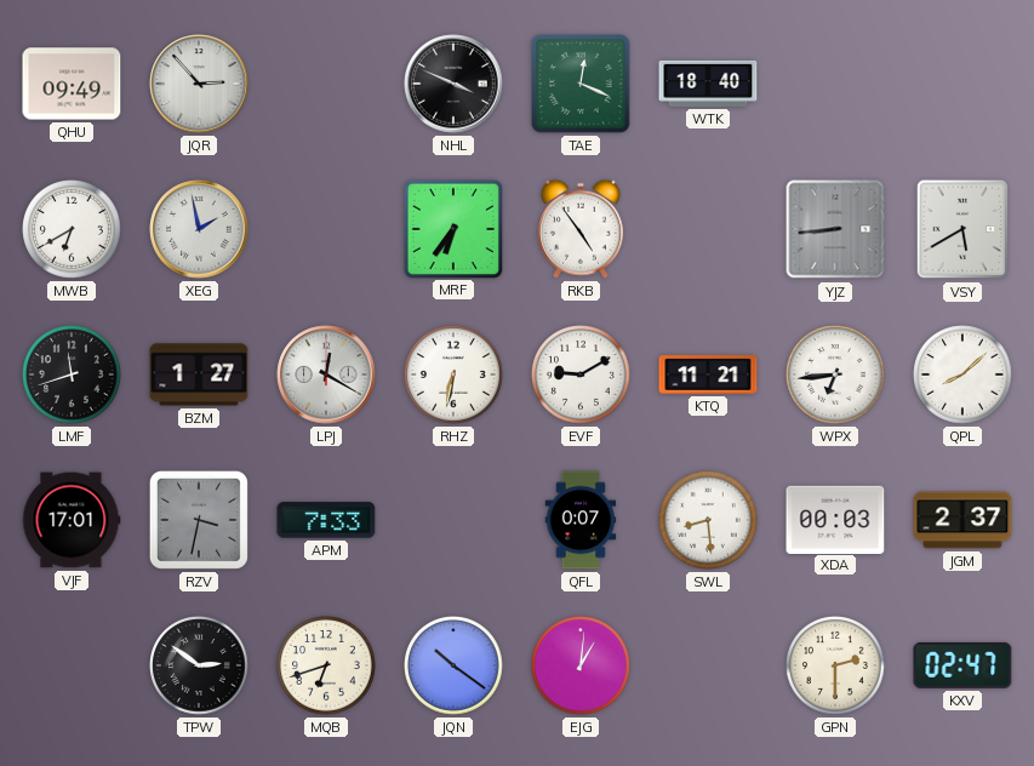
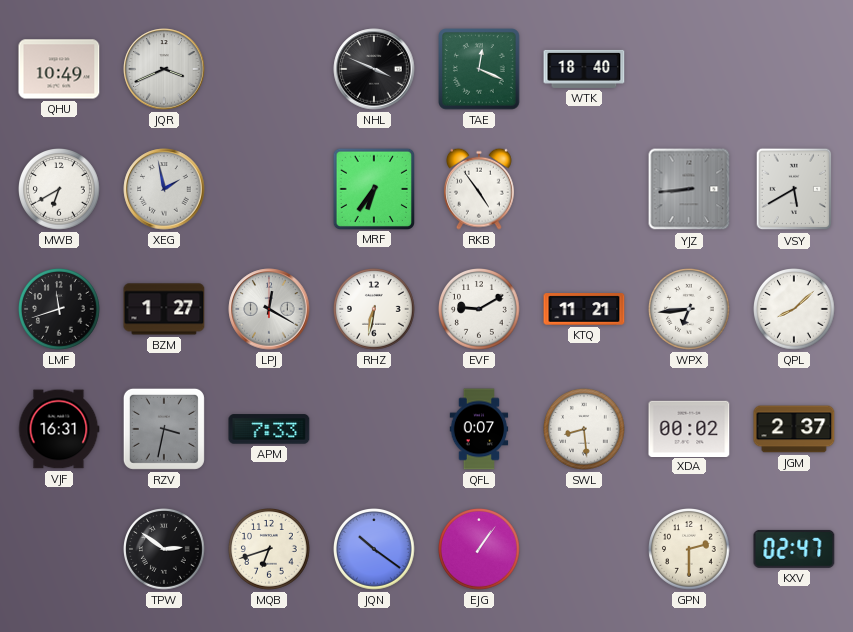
QHU: 09:49 -> 10:49
JQR: 2:53 -> 3:41
VJF: 17:01 -> 16:31
XDA: 00:03 -> 00:02
EJG: 1:01 -> 1:06
